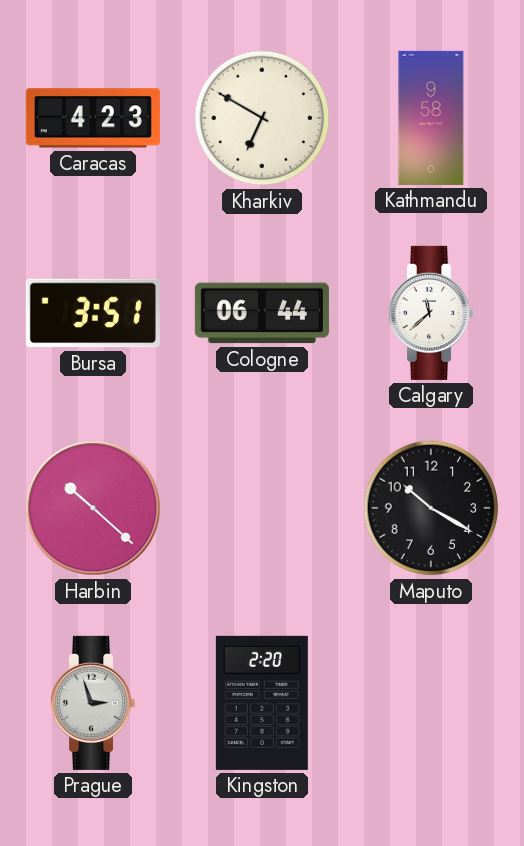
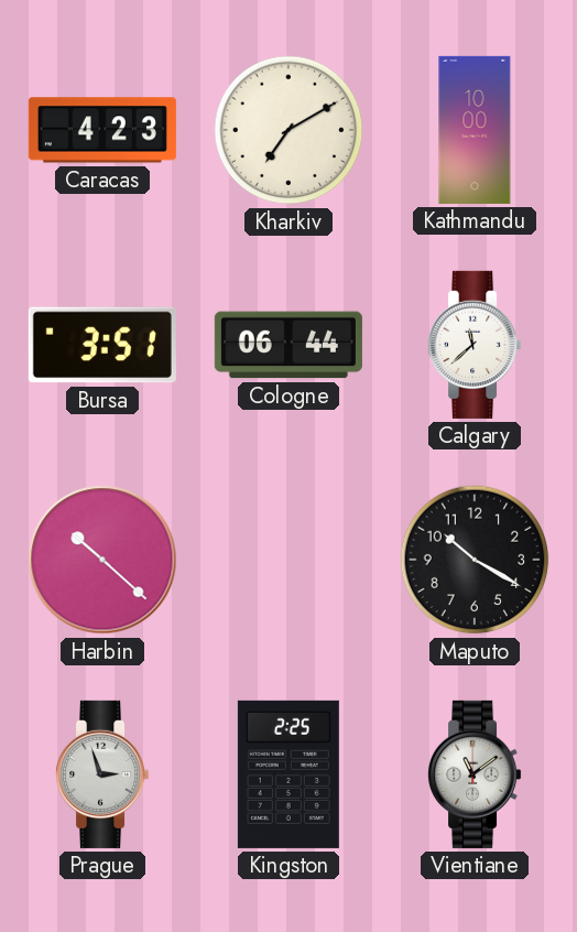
Kharkiv: 6:50 -> 7:10
Kathmandu: 9:58 -> 10:00
Kingston: 2:20 -> 2:25
Vientiane: none -> 11:09
